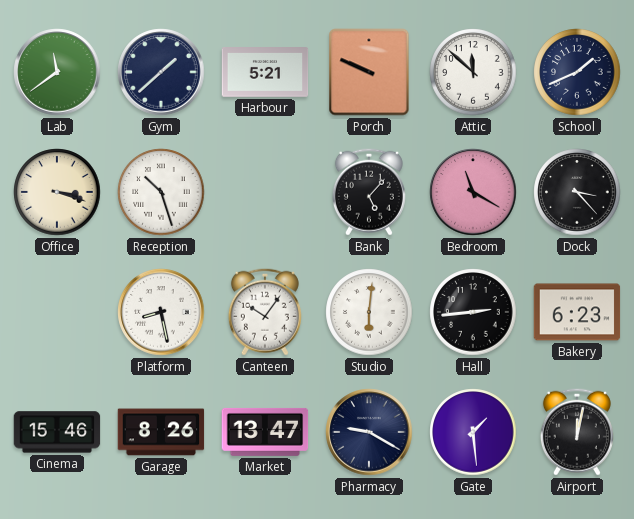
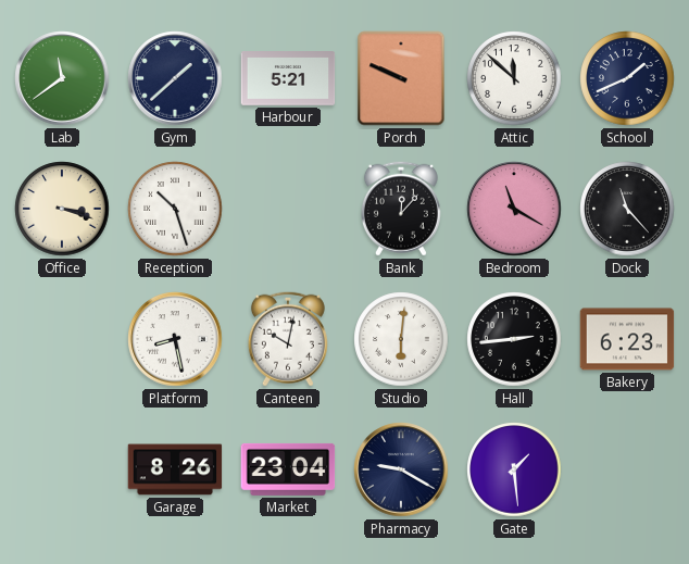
Bank: 5:07 -> 12:07
Dock: 3:23 -> 11:23
Canteen: 10:06 -> 10:02
Cinema: 15:46 -> none
Market: 13:47 -> 23:04
Airport: 12:02 -> none
